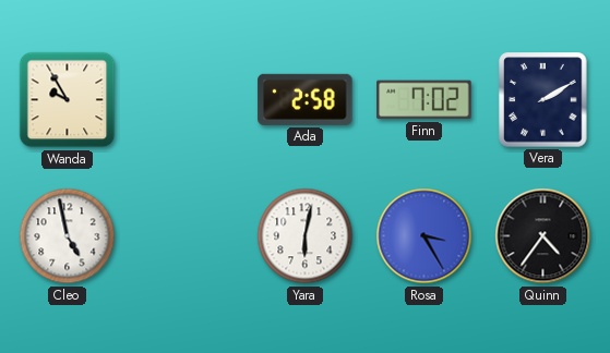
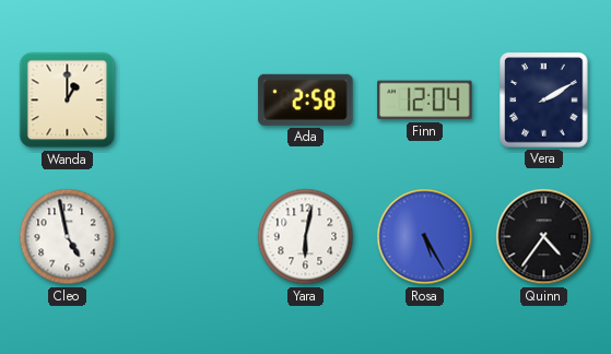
Wanda: 9:55 -> 1:00
Finn: 7:02 -> 12:04
Rosa: 3:25 -> 5:25
